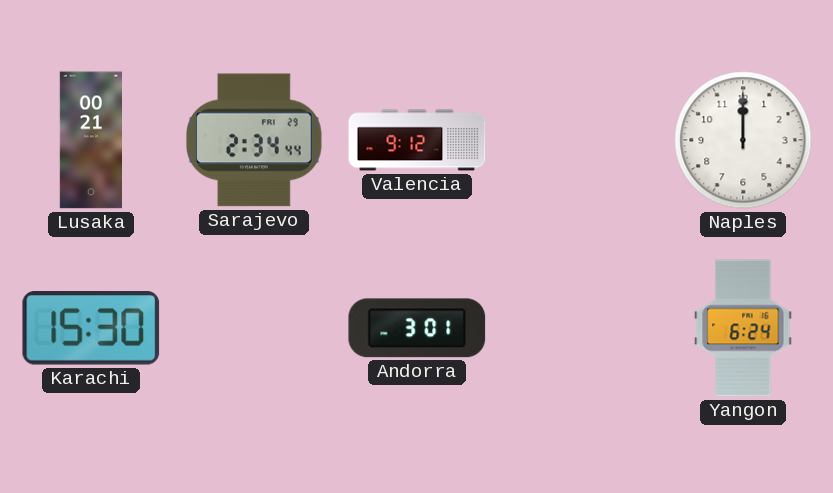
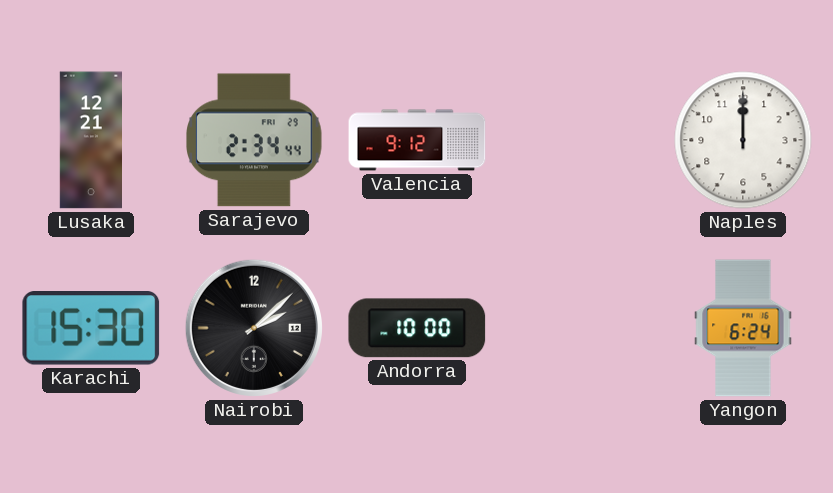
Lusaka: 00:21 -> 12:21
Nairobi: none -> 2:08
Andorra: 3:01 -> 10:00
